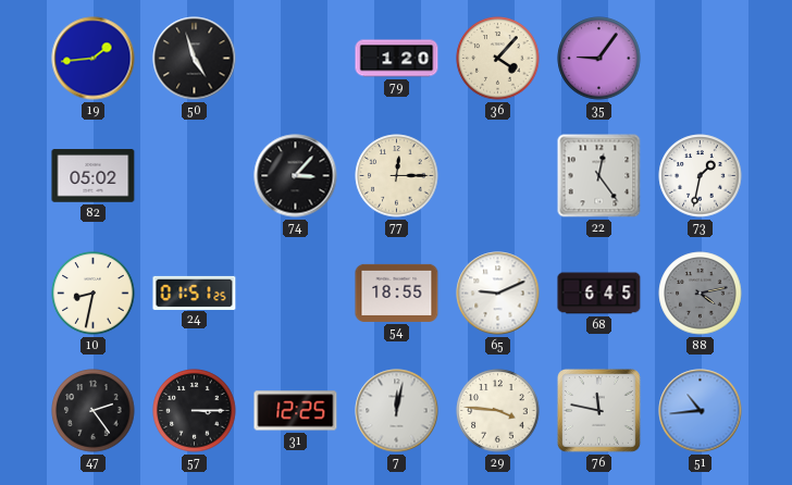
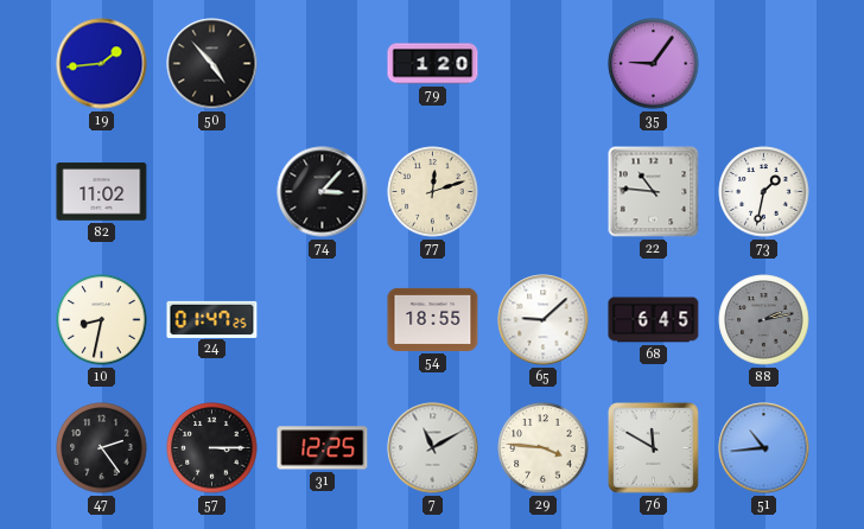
50: 4:57 -> 4:53
36: 4:07 -> none
82: 05:02 -> 11:02
77: 12:15 -> 12:12
22: 12:24 -> 10:46
24: 01:51 -> 01:47
65: 9:11 -> 9:08
88: 4:13 -> 2:13
7: 12:02 -> 11:10
76: 11:47 -> 11:50
